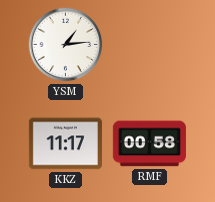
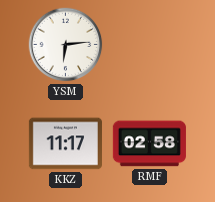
YSM: 1:14 -> 6:14
RMF: 00:58 -> 02:58
